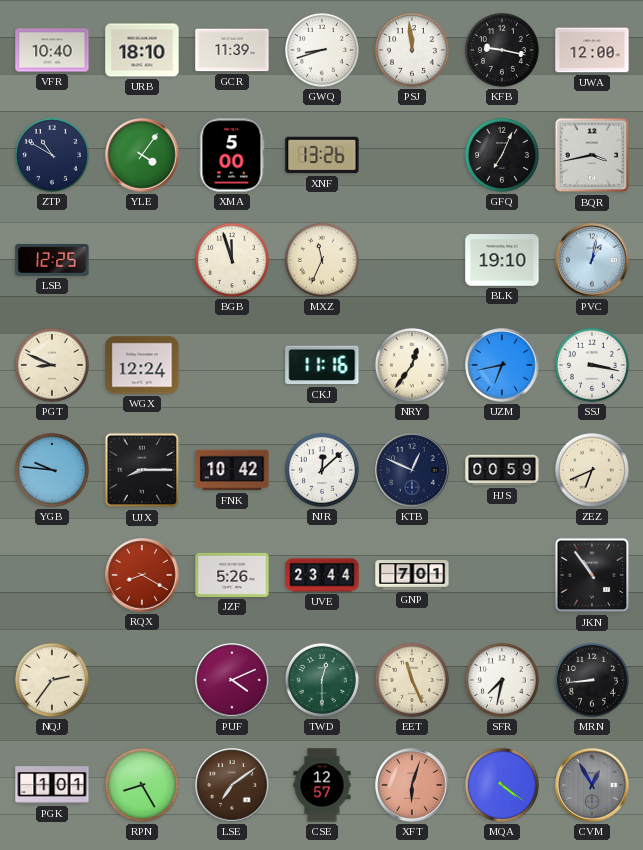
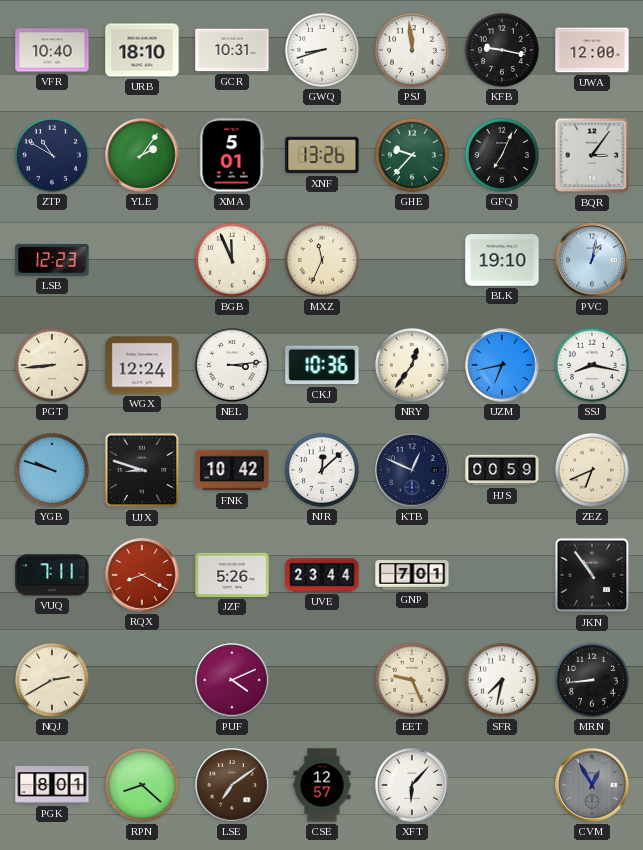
GCR: 11:39 -> 10:31
YLE: 4:06 -> 2:06
XMA: 5:00 -> 5:01
GHE: none -> 9:37
BQR: 3:43 -> 3:06
LSB: 12:25 -> 12:23
BGB: 11:57 -> 11:56
PGT: 8:49 -> 8:44
NEL: none -> 3:14
CKJ: 11:16 -> 10:36
SSJ: 3:17 -> 8:17
YGB: 9:46 -> 9:48
UJX: 8:15 -> 8:48
VUQ: none -> 7:11
NQJ: 2:36 -> 2:40
TWD: 12:30 -> none
EET: 11:26 -> 9:26
PGK: 1:01 -> 8:01
RPN: 8:25 -> 8:22
XFT: 6:03 -> 6:07
XFT dial: salmon -> white
MQA: 4:21 -> none
